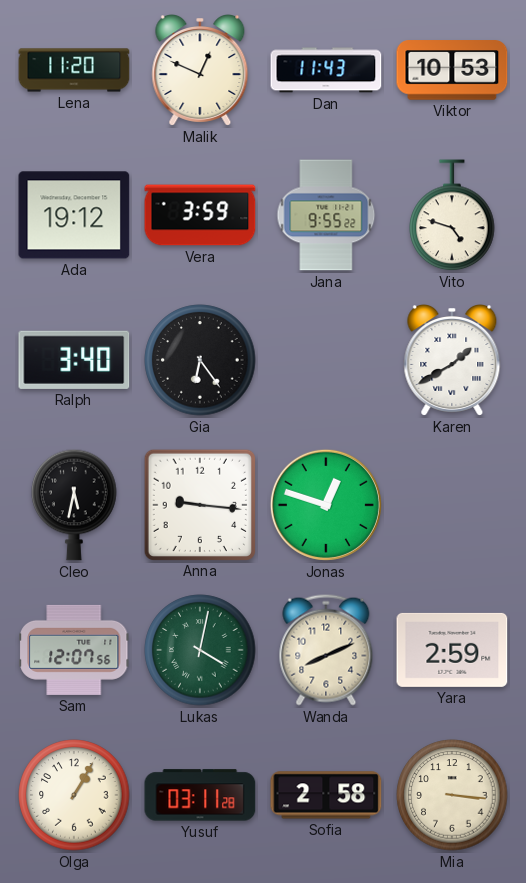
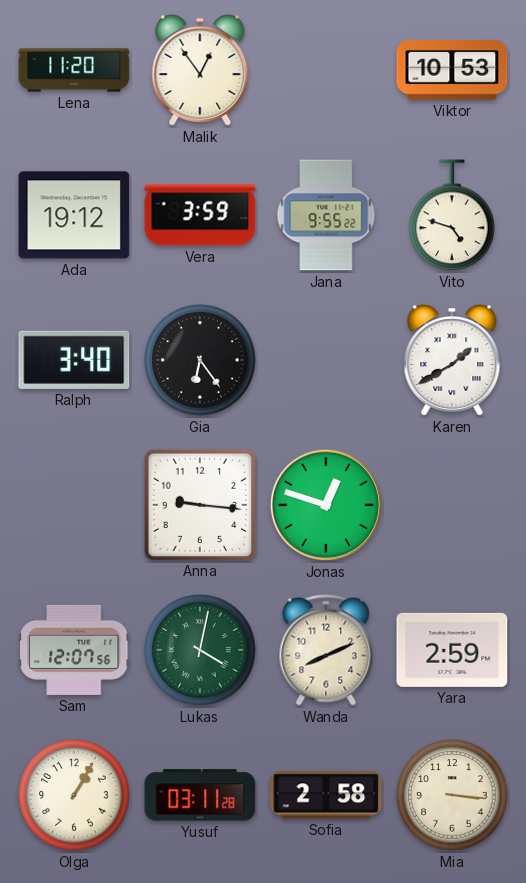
Malik: 12:49 -> 12:54
Dan: 11:43 -> none
Cleo: 5:32 -> none
